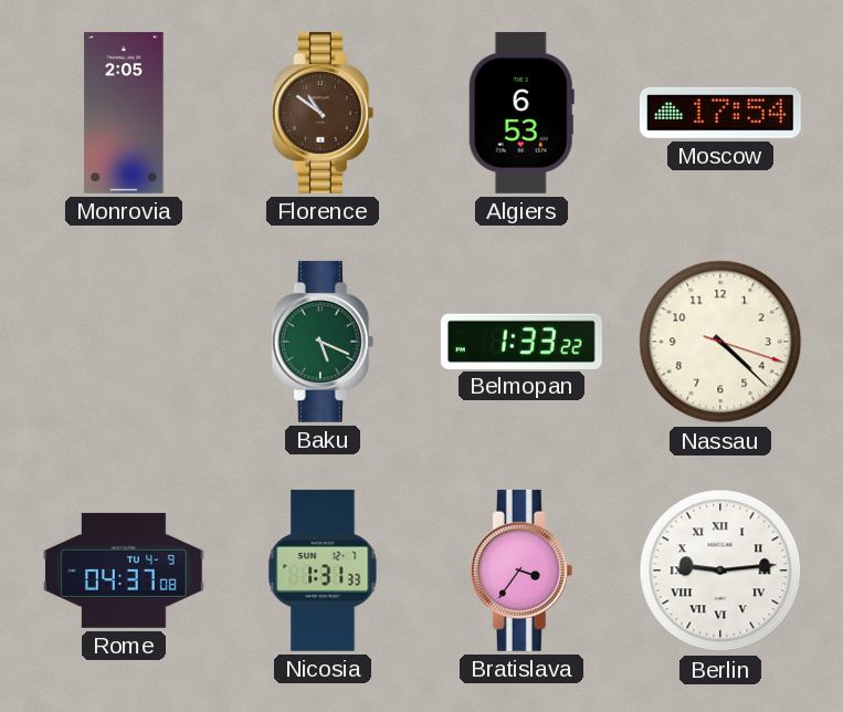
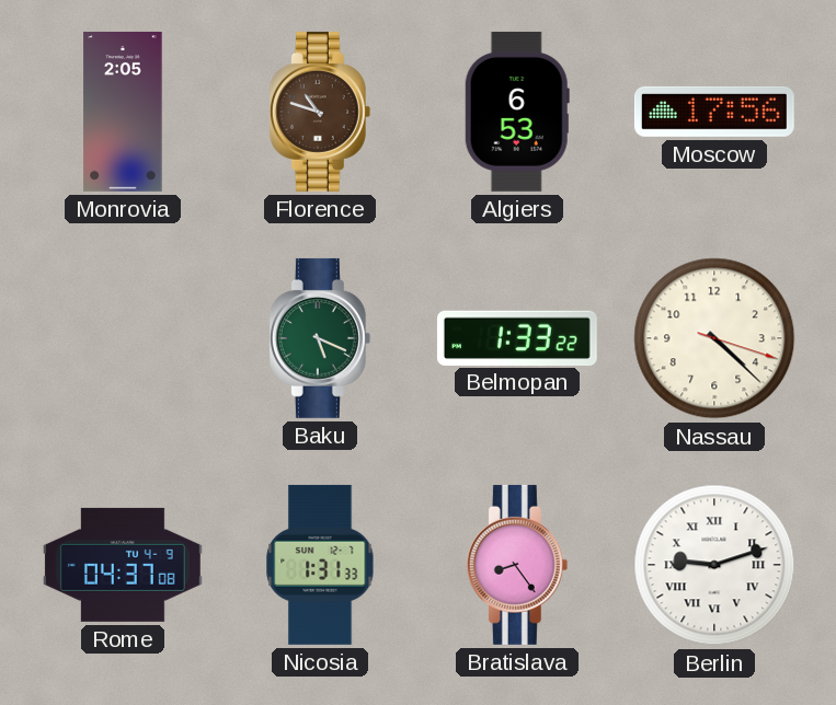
Florence: 10:51 -> 10:48
Moscow: 17:54 -> 17:56
Bratislava: 3:36 -> 8:24
Berlin: 9:14 -> 9:12
